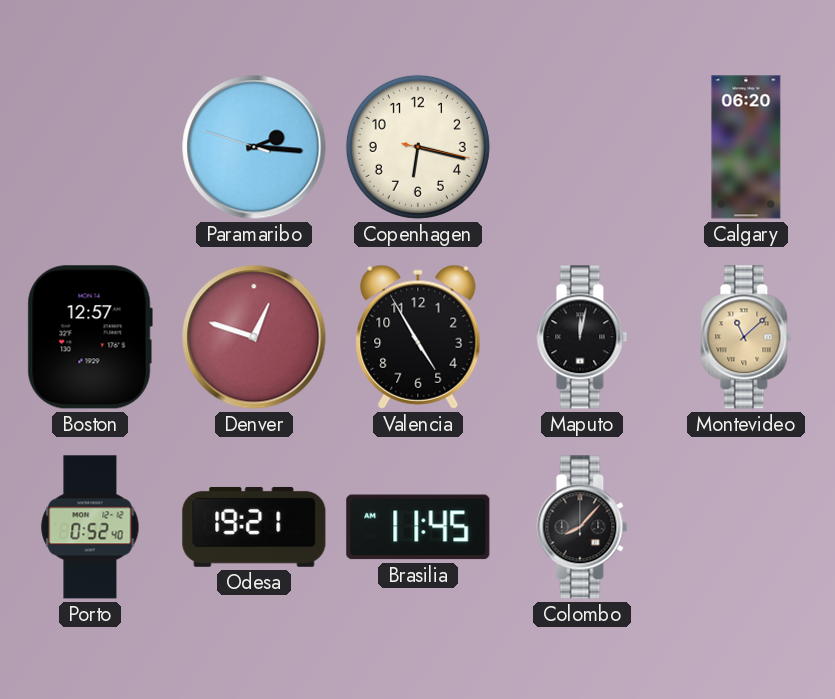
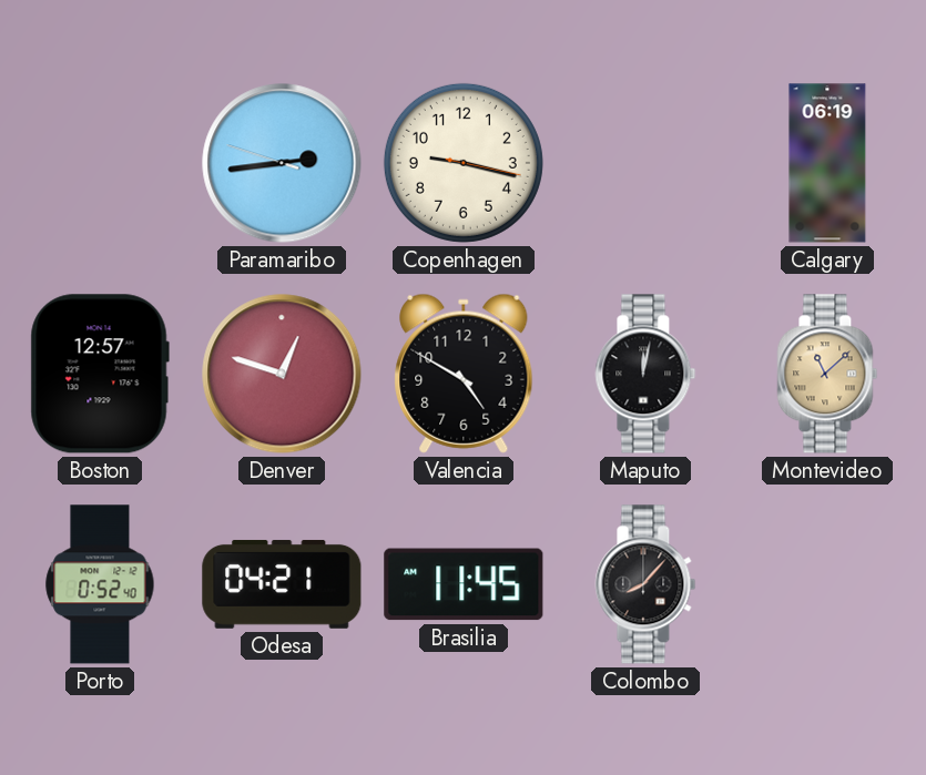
Paramaribo: 2:15 -> 2:43
Copenhagen: 6:17 -> 9:17
Calgary: 06:20 -> 06:19
Valencia: 4:55 -> 4:50
Odesa: 19:21 -> 04:21
